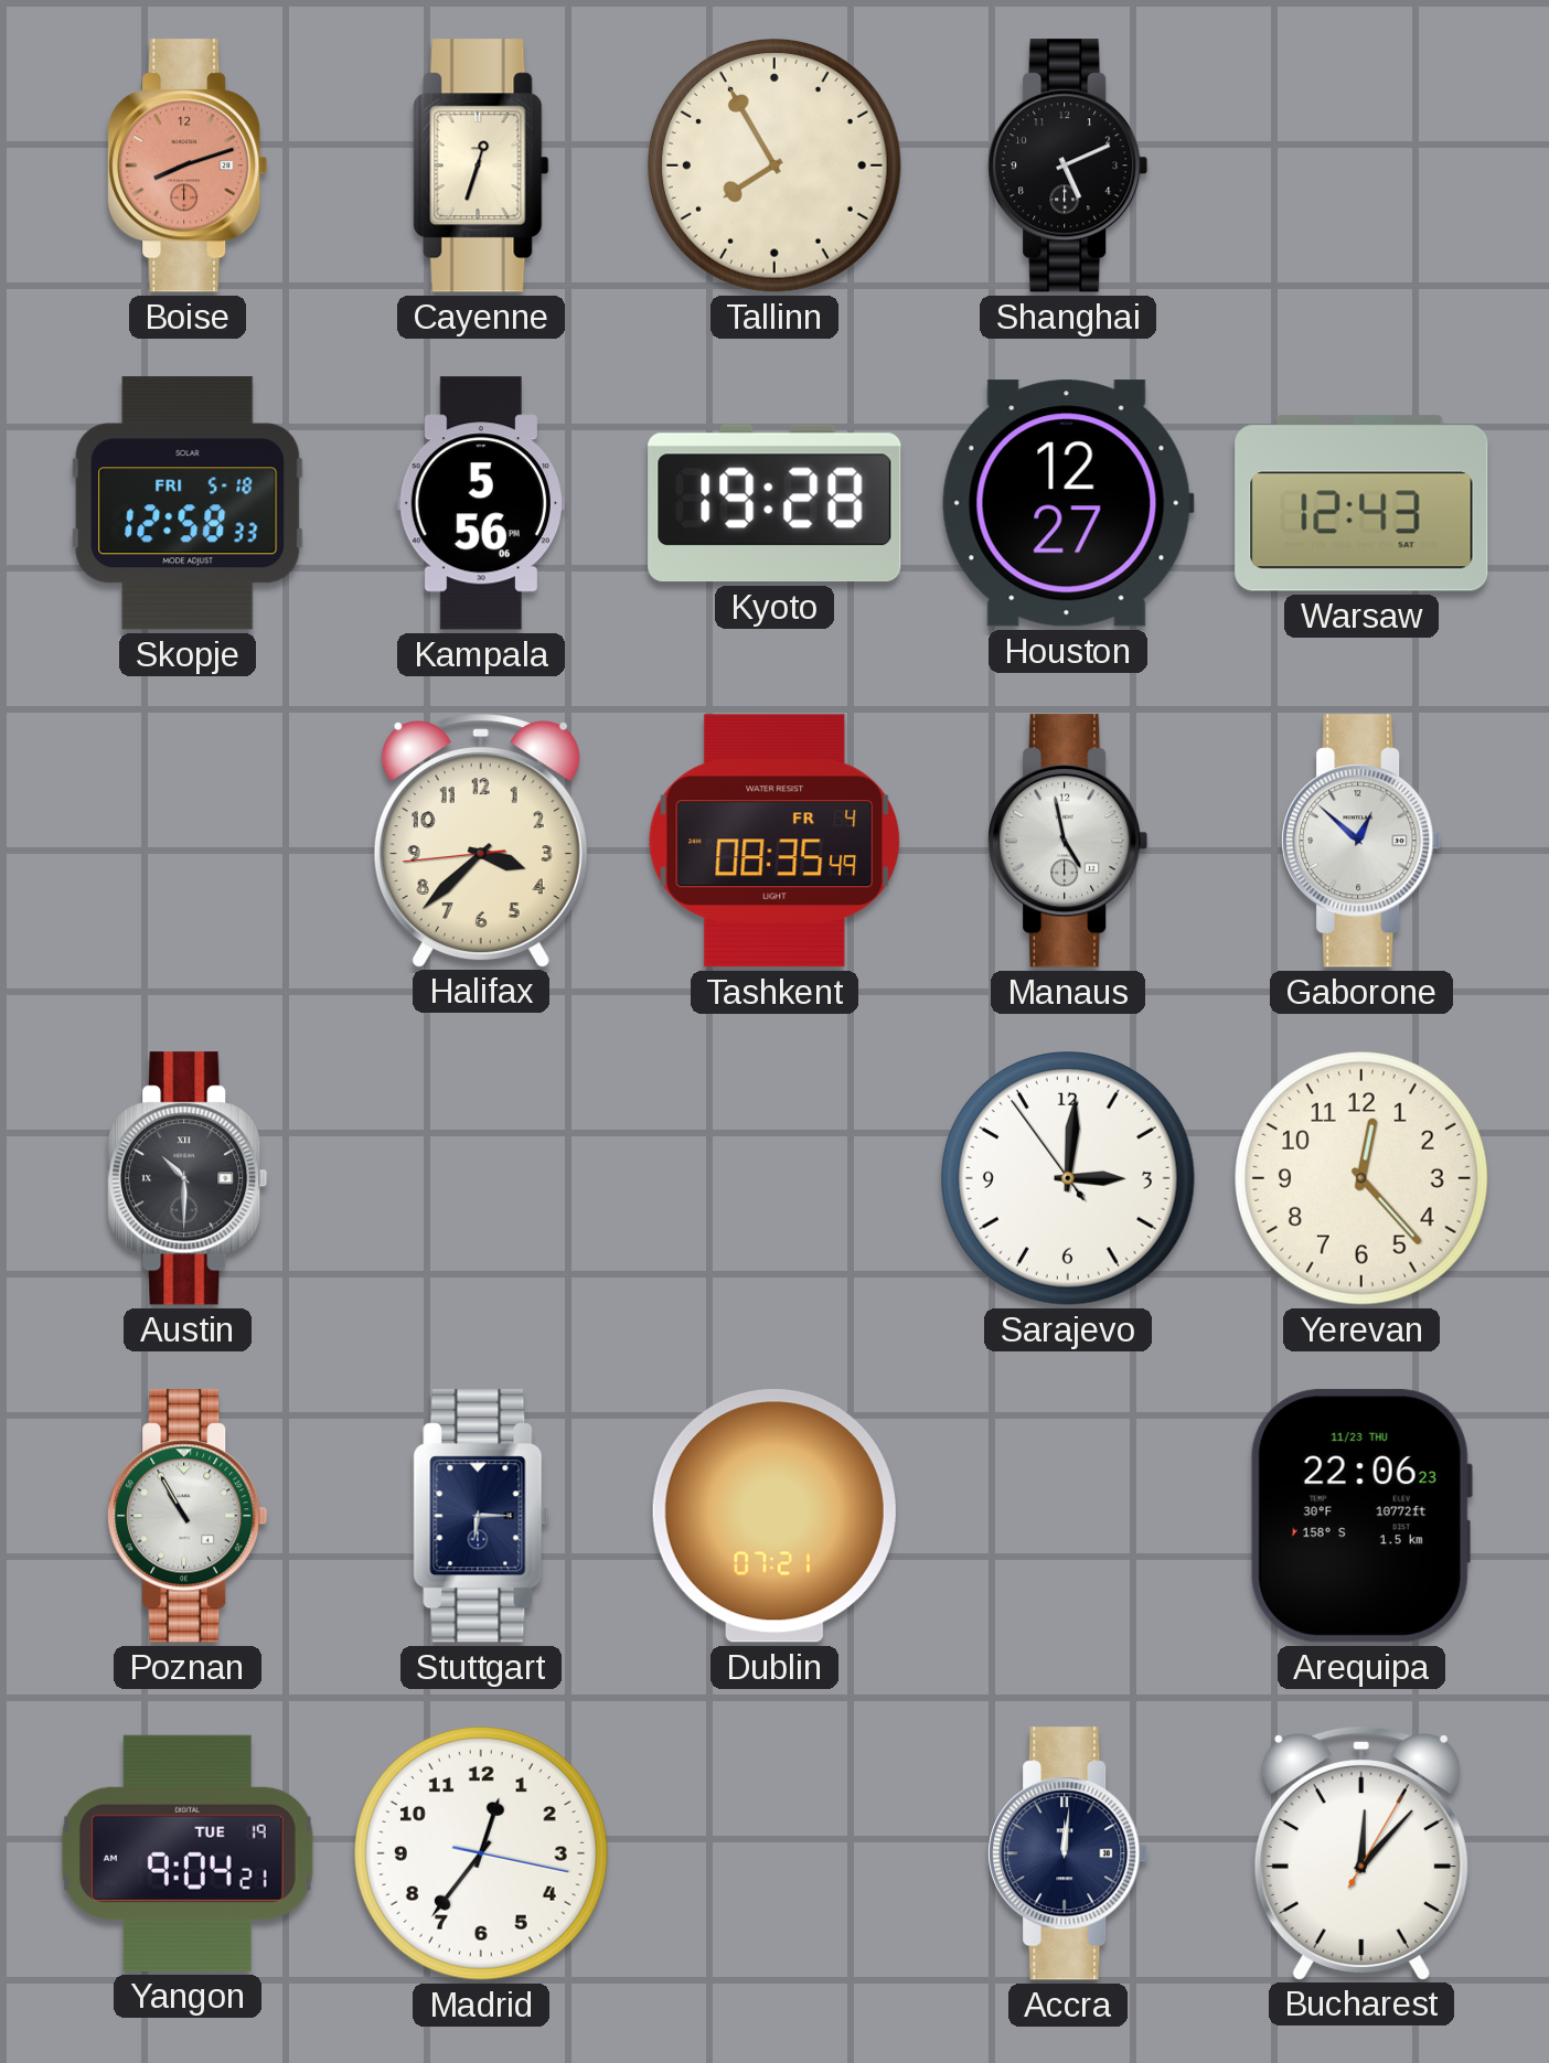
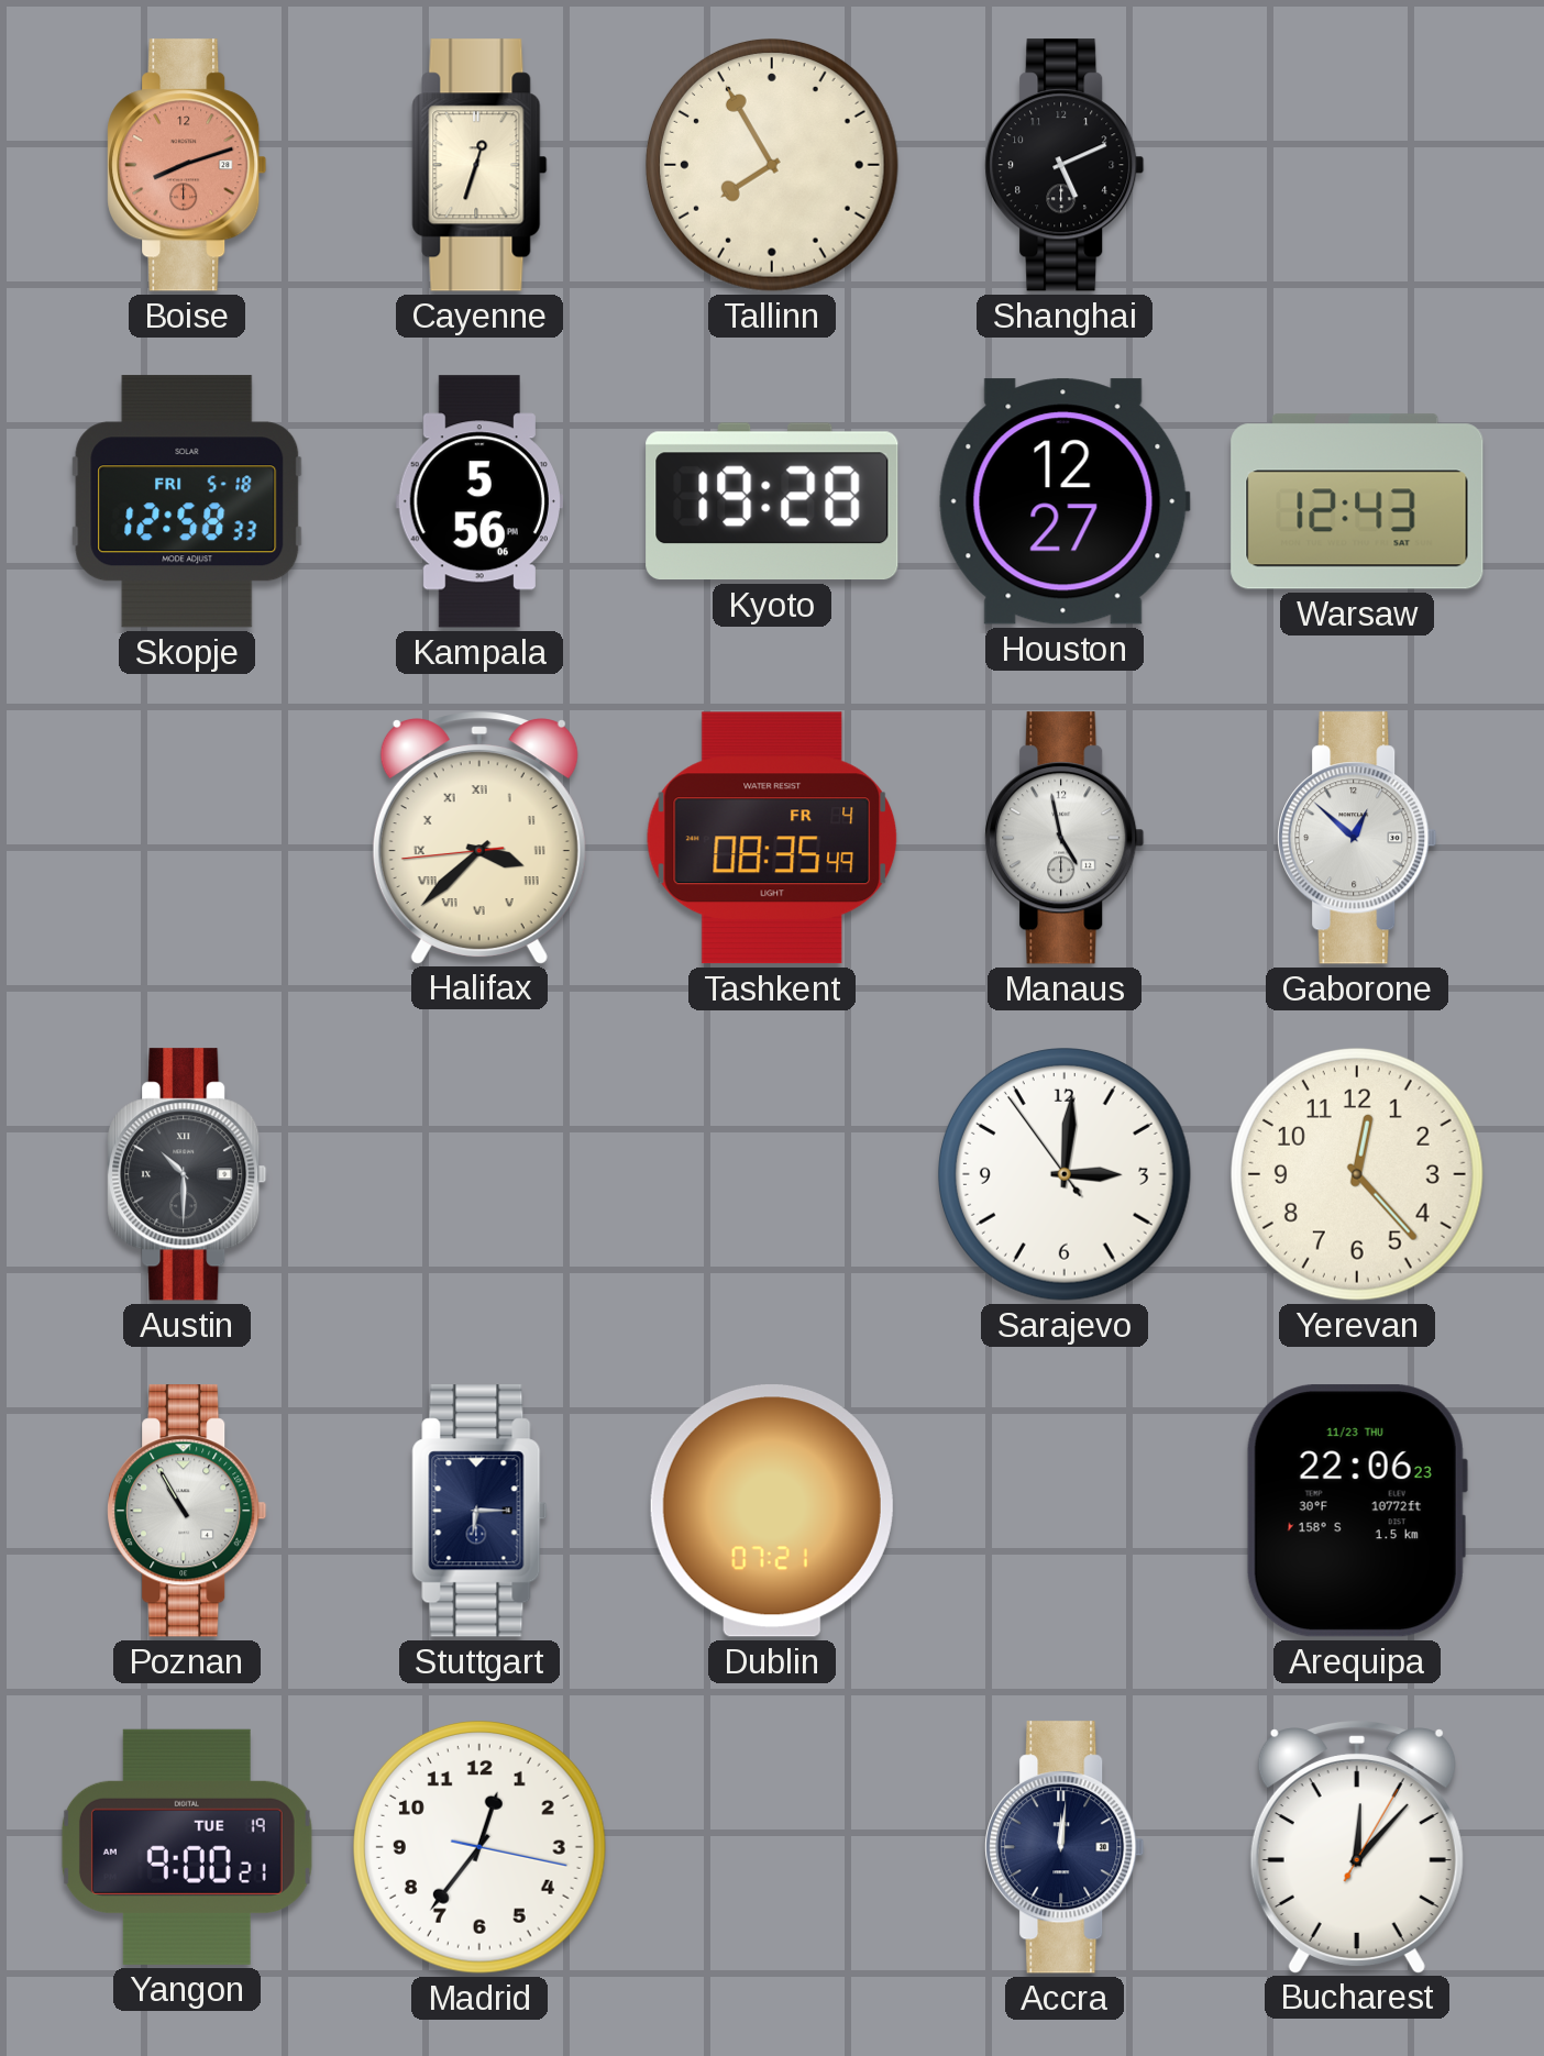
Halifax numerals: Arabic -> Roman
Yangon: 9:04 -> 9:00
